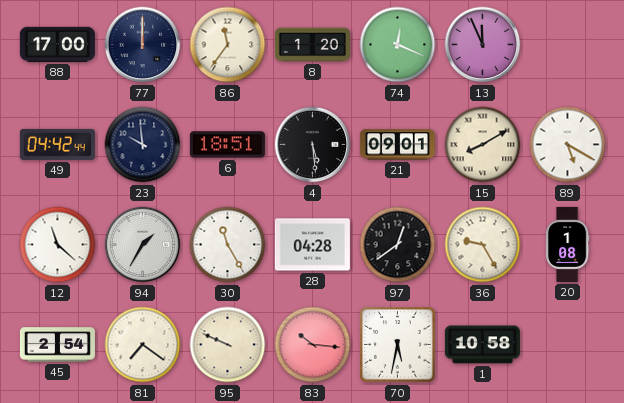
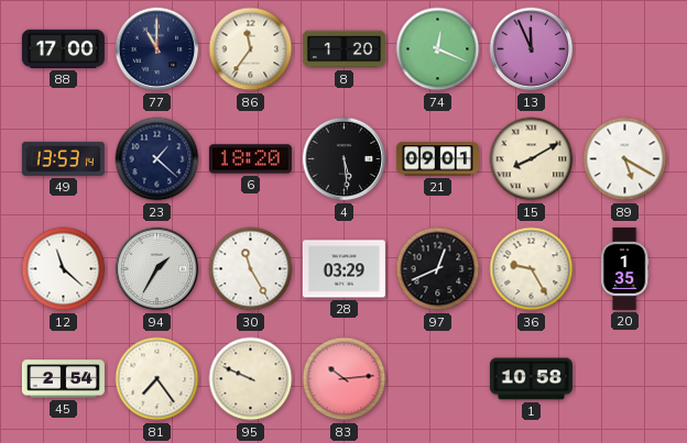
77: 12:00 -> 11:00
49: 04:42 -> 13:53
23: 9:59 -> 1:22
6: 18:51 -> 18:20
28: 04:28 -> 03:29
97: 12:39 -> 12:41
20: 1:08 -> 1:35
81: 7:21 -> 7:24
83: 10:16 -> 10:14
70: 5:32 -> none
